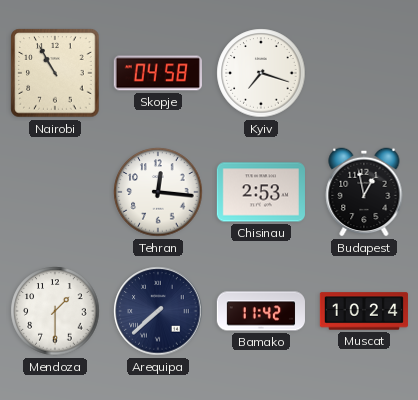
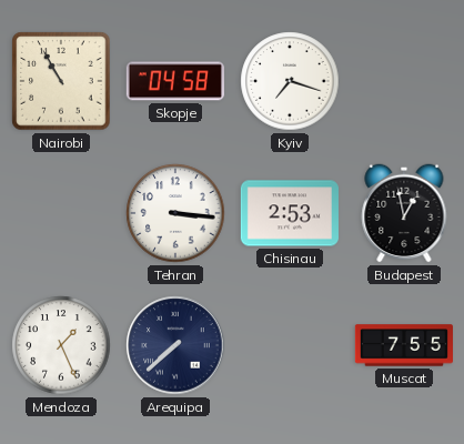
Tehran: 12:16 -> 3:16
Mendoza: 1:30 -> 1:26
Bamako: 11:42 -> none
Muscat: 10:24 -> 7:55
